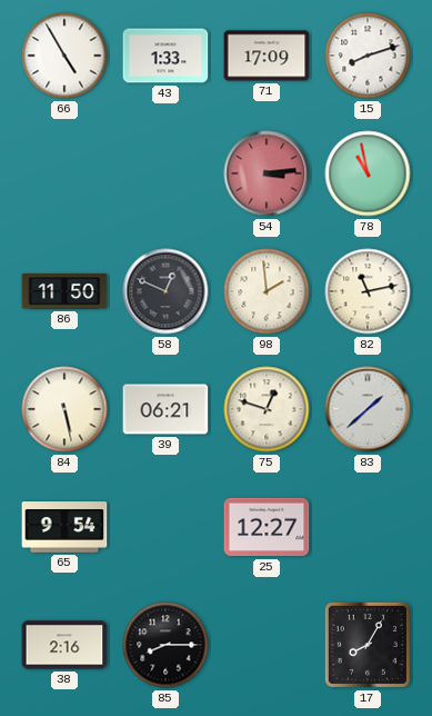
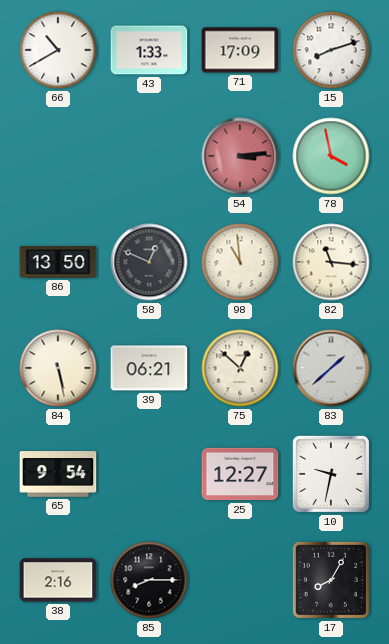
66: 4:55 -> 10:40
78: 10:58 -> 3:58
86: 11:50 -> 13:50
98: 1:59 -> 10:59
82: 11:13 -> 11:16
75: 12:48 -> 12:52
10: none -> 9:32
